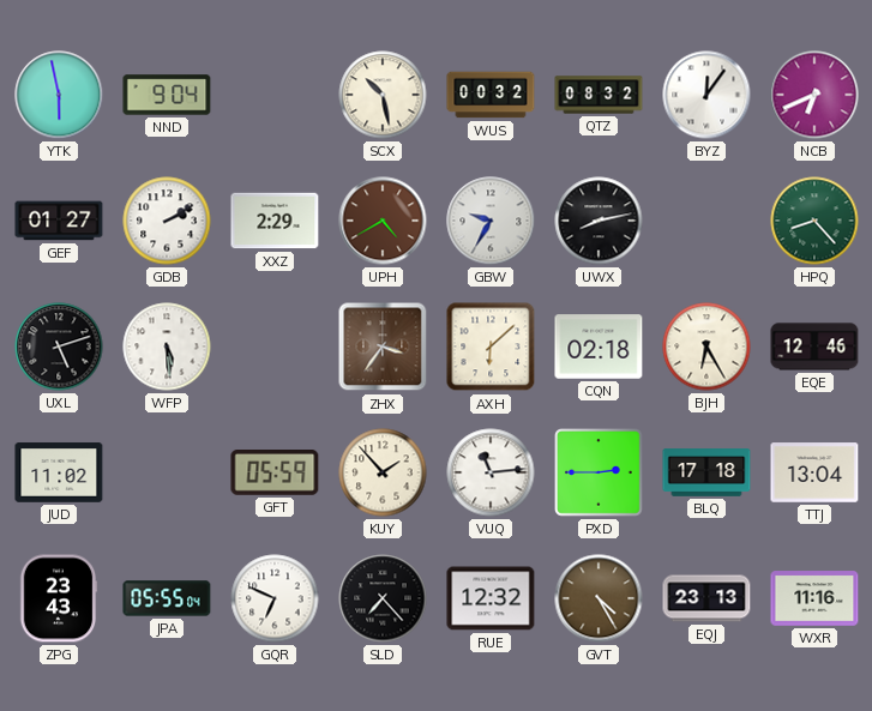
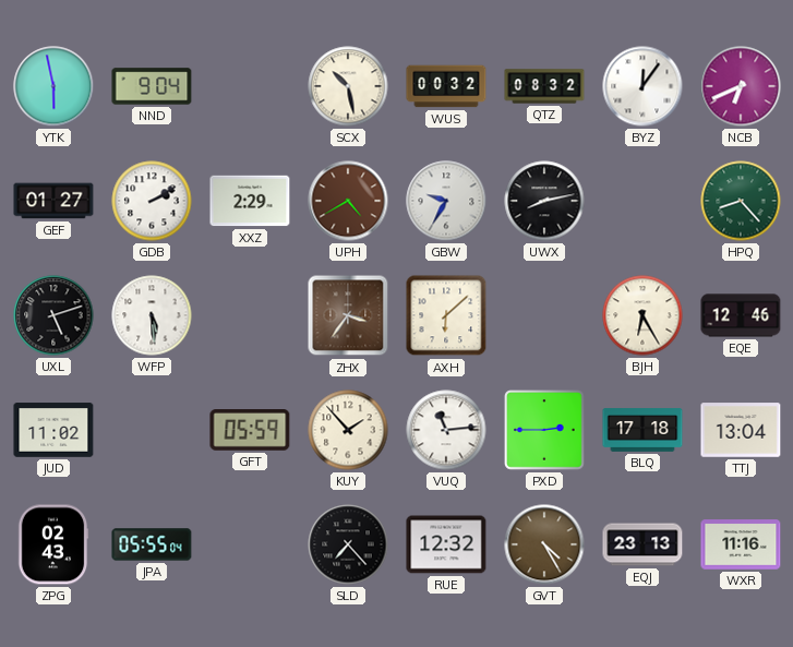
CQN: 02:18 -> none
ZPG: 23:43 -> 02:43
GQR: 6:49 -> none
